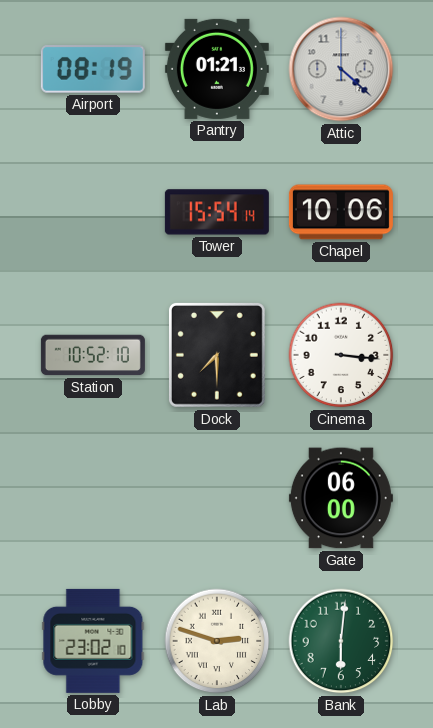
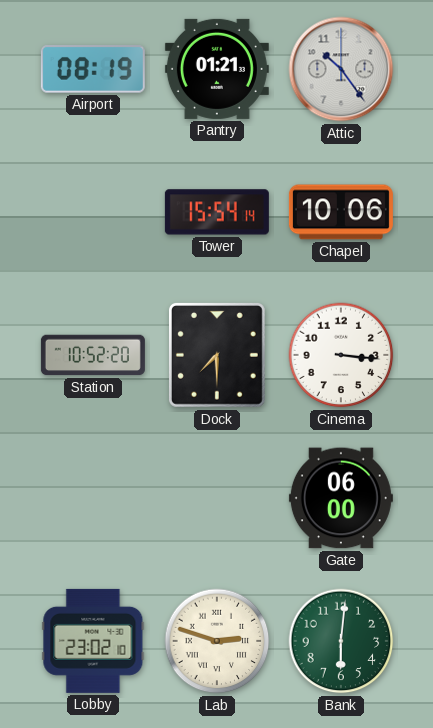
Attic: 4:22 -> 10:24
Station: 10:52:10 -> 10:52:20
